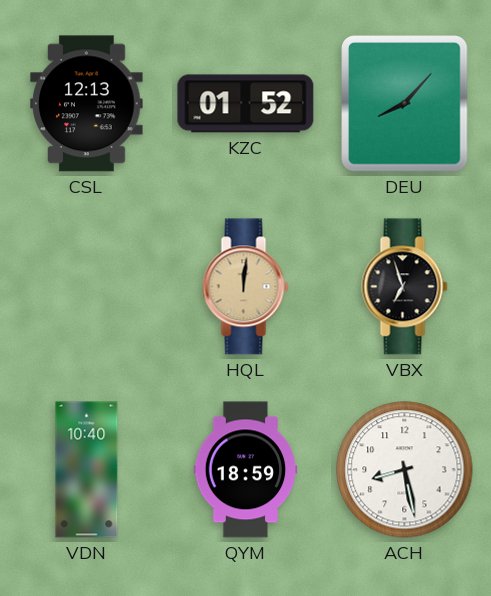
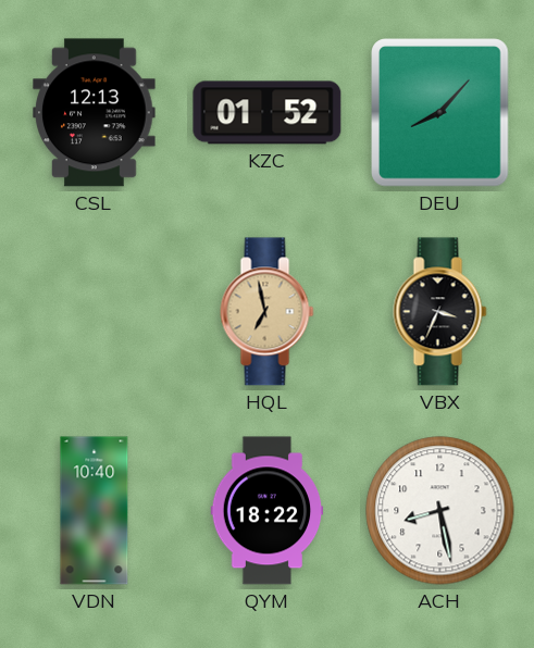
HQL: 12:01 -> 6:58
VBX: 6:57 -> 3:34
QYM: 18:59 -> 18:22
